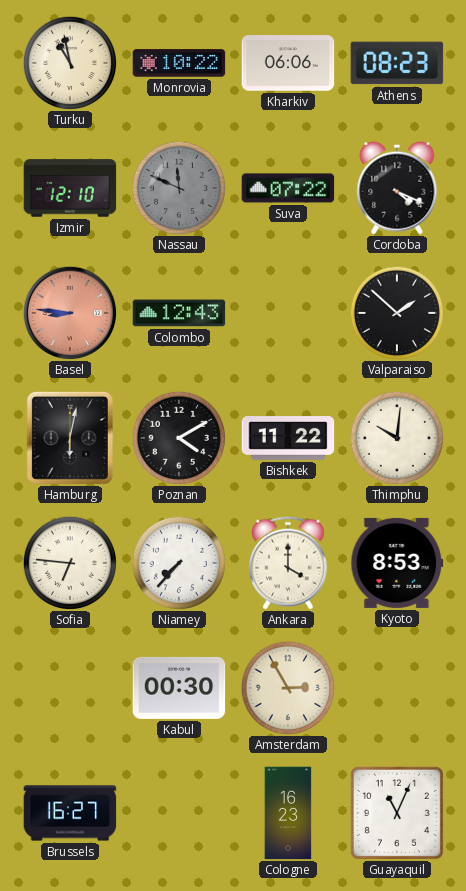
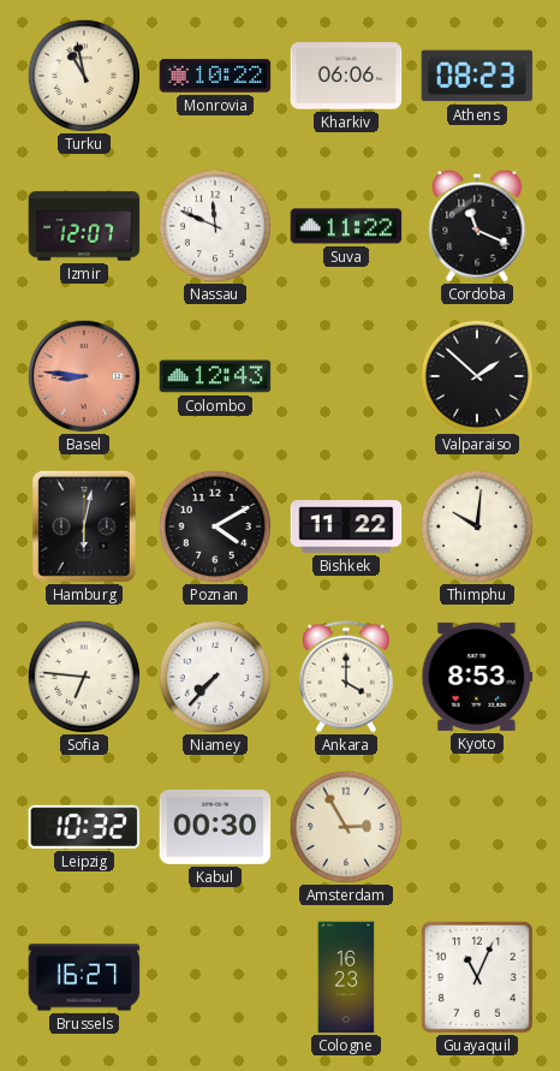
Izmir: 12:10 -> 12:07
Nassau dial: grey -> white
Suva: 07:22 -> 11:22
Cordoba: 4:19 -> 11:19
Leipzig: none -> 10:32
